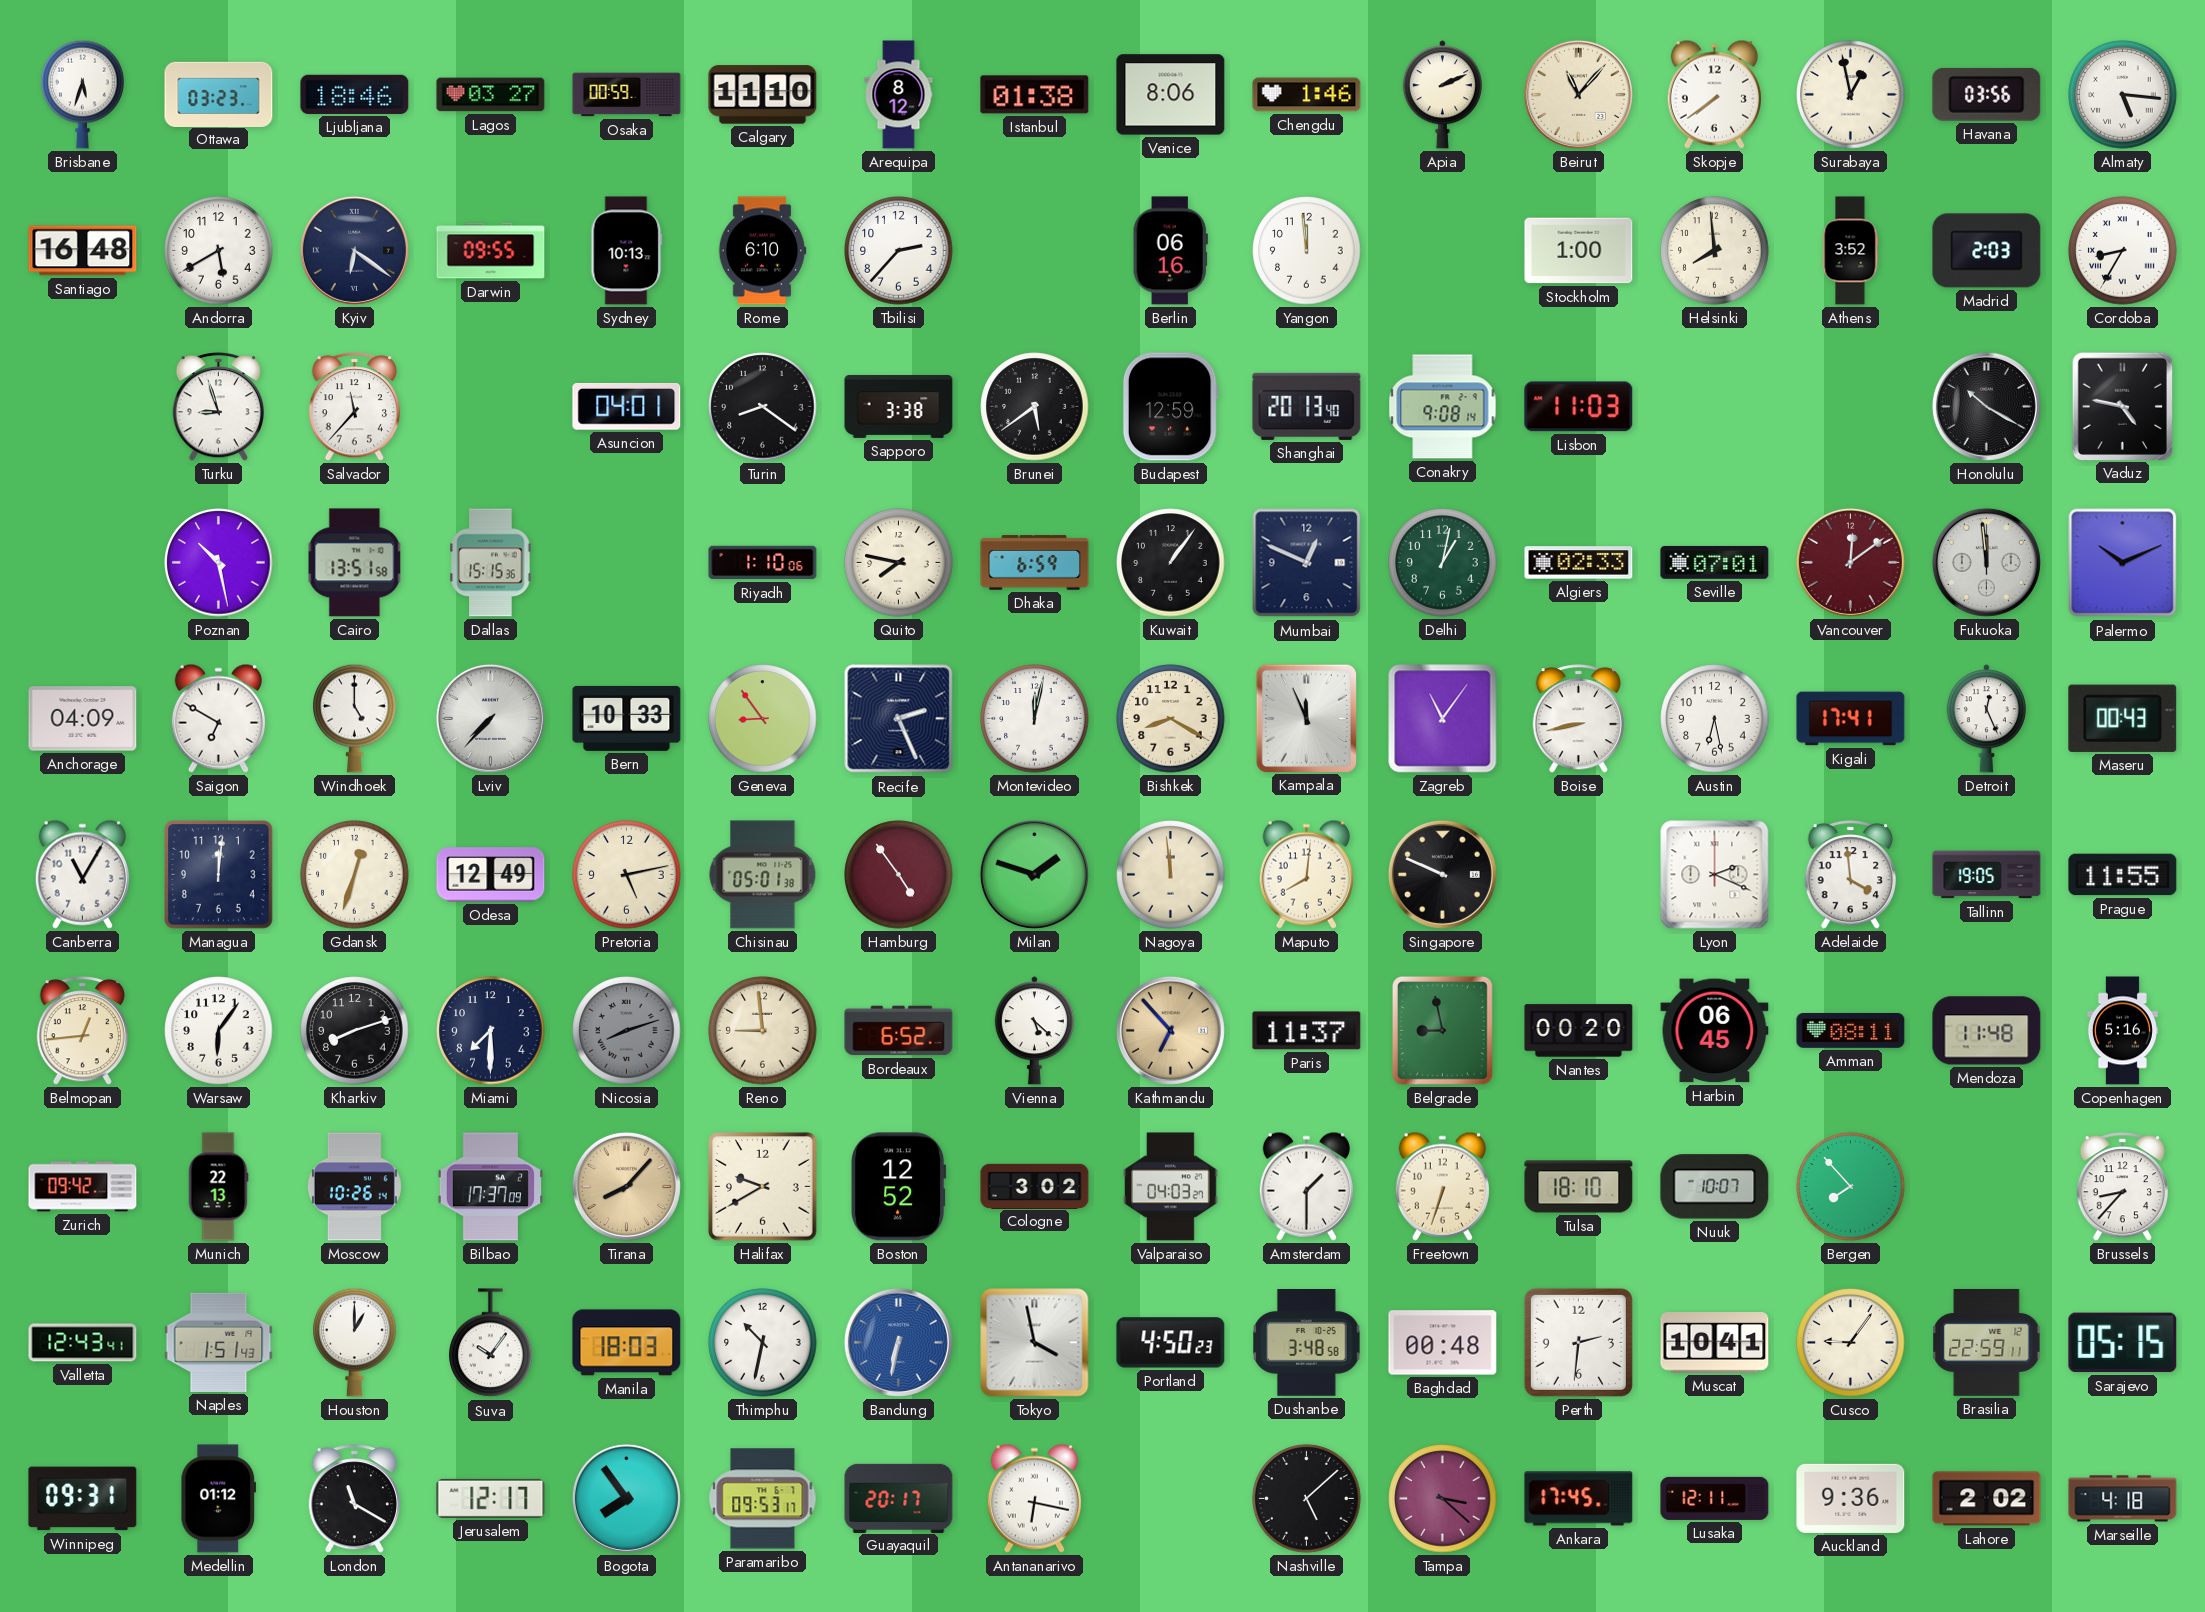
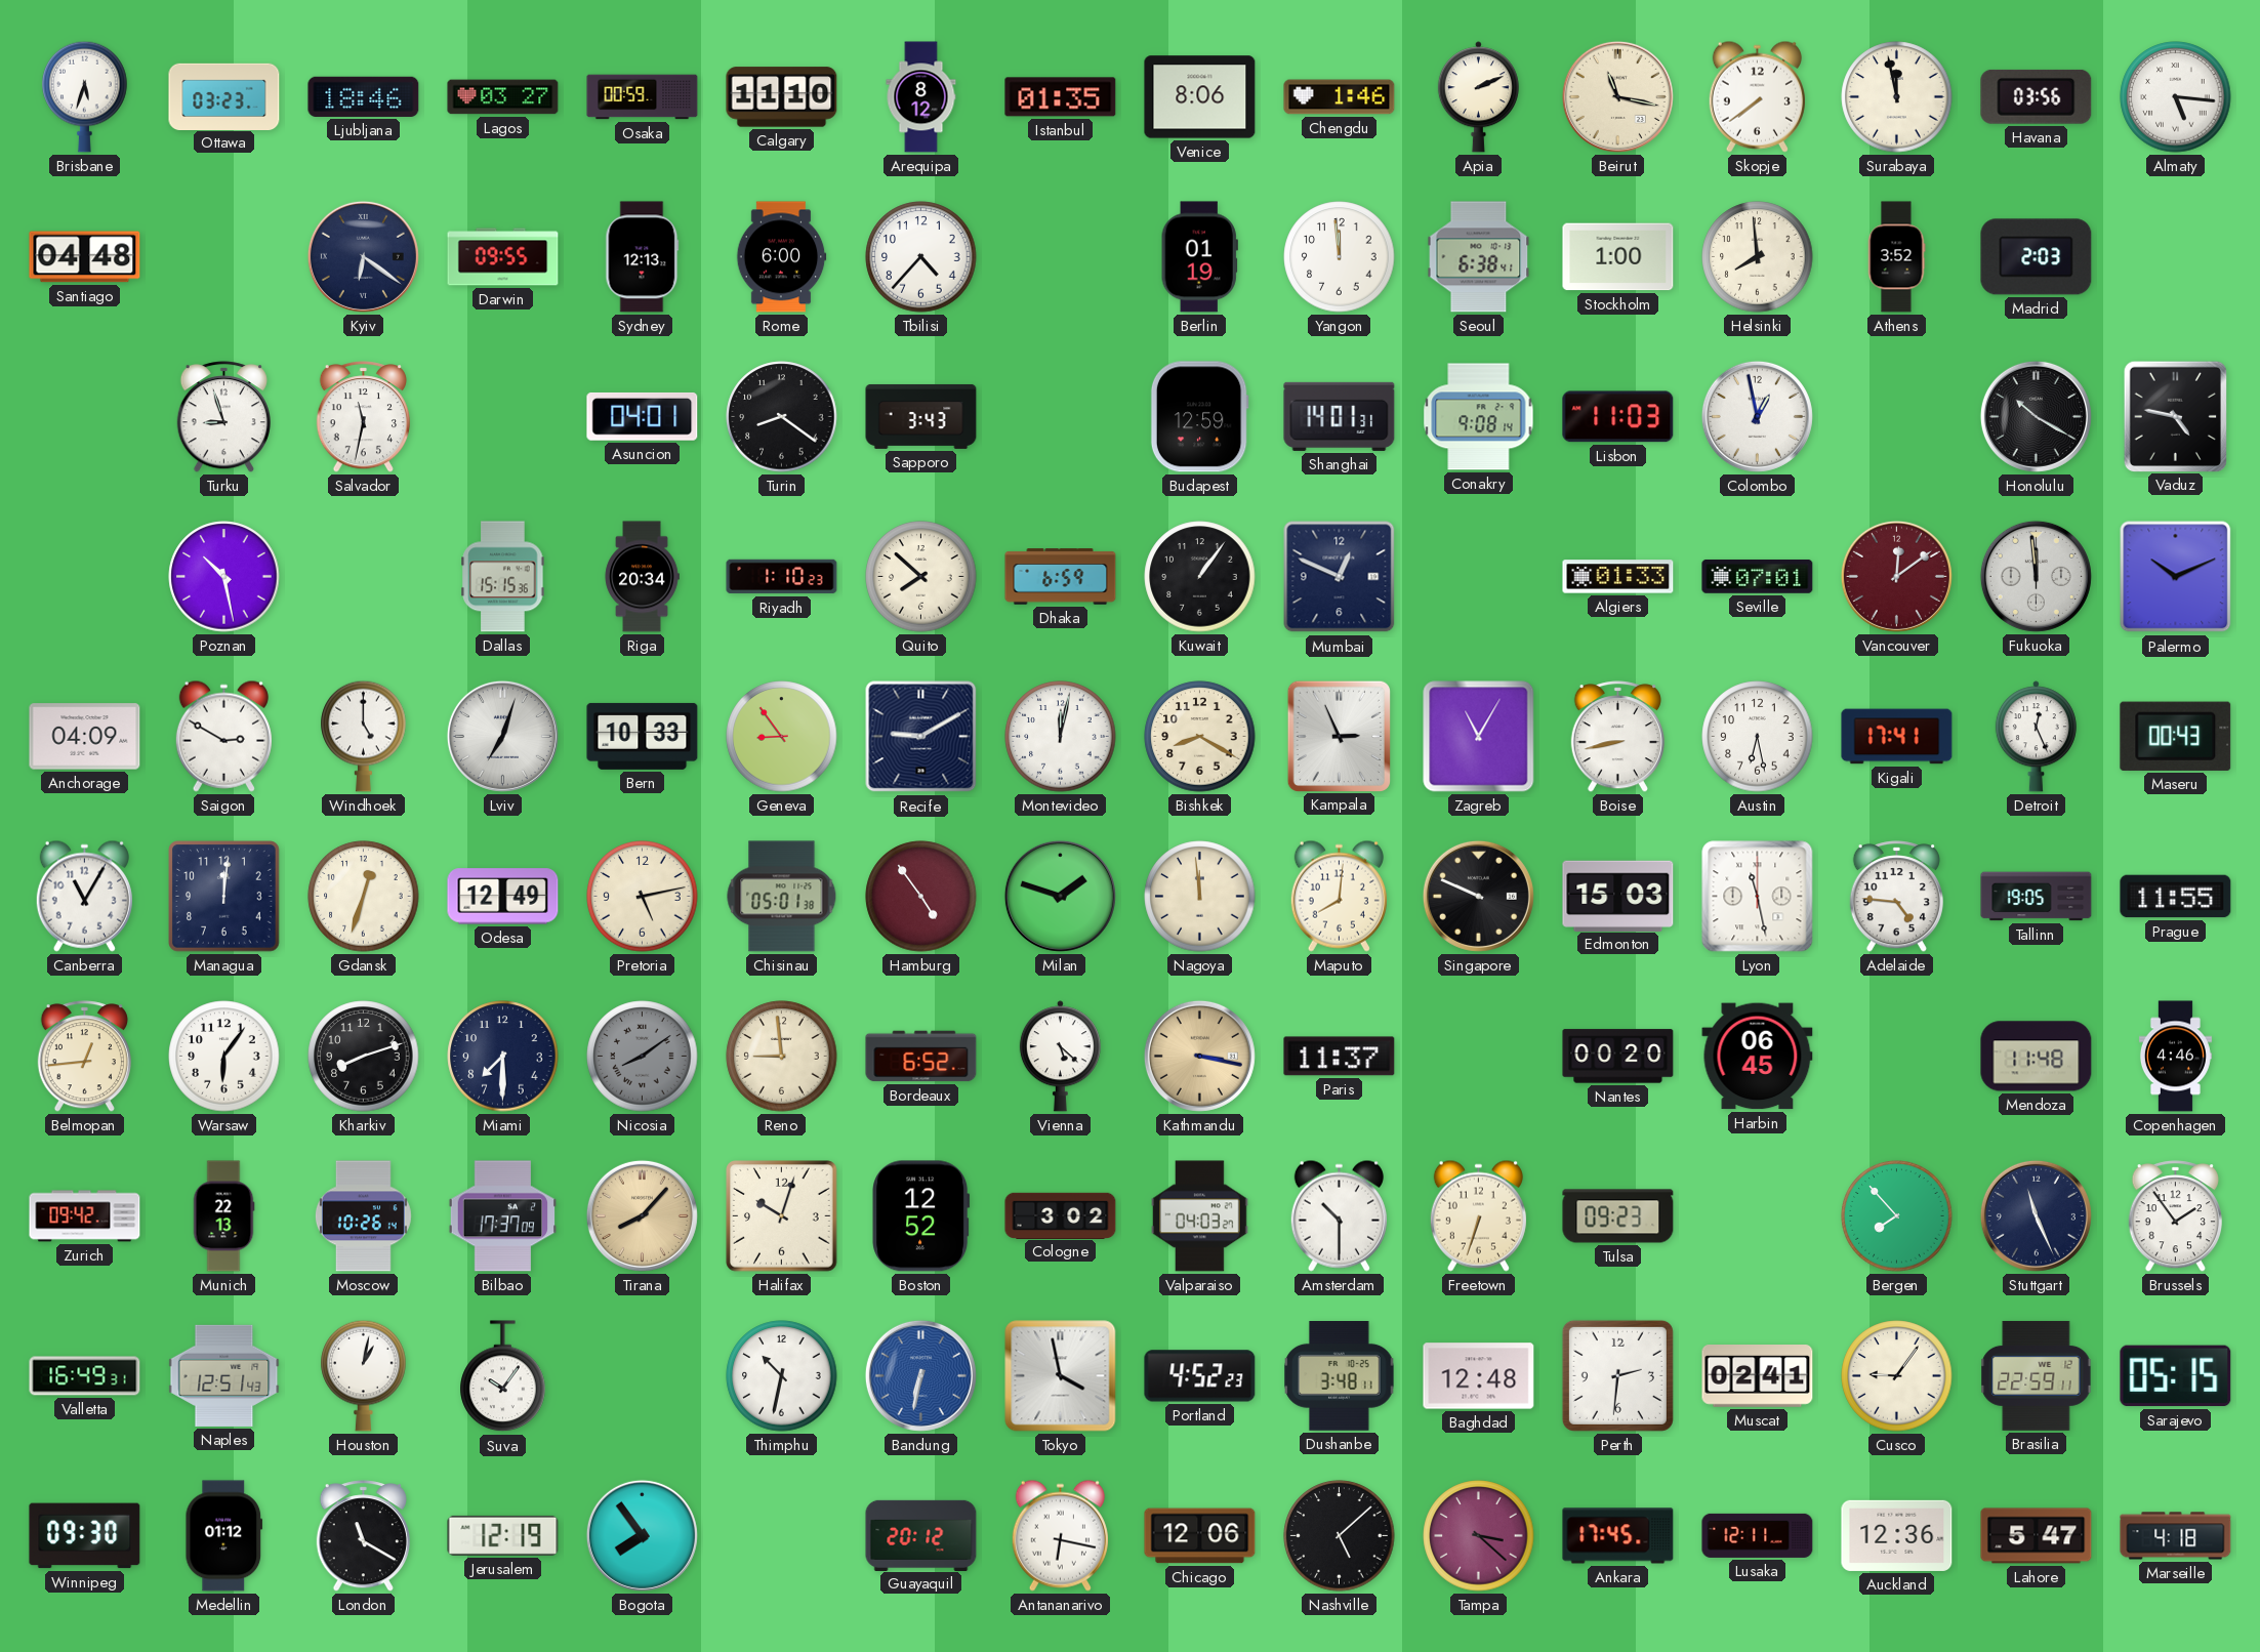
Istanbul: 01:38 -> 01:35
Beirut: 11:07 -> 11:17
Surabaya: 12:58 -> 11:58
Santiago: 16:48 -> 04:48
Andorra: 5:40 -> none
Sydney: 10:13 -> 12:13
Rome: 6:10 -> 6:00
Tbilisi: 2:37 -> 4:37
Berlin: 06:16 -> 01:19
Seoul: none -> 6:38
Cordoba: 8:35 -> none
Salvador: 11:37 -> 11:32
Sapporo: 3:38 -> 3:43
Brunei: 5:39 -> none
Shanghai: 20:13 -> 14:01
Colombo: none -> 12:58
Cairo: 13:51 -> none
Riga: none -> 20:34
Riyadh: 1:10:06 -> 1:10:23
Quito: 7:47 -> 7:52
Delhi: 1:02 -> none
Algiers: 02:33 -> 01:33
Saigon: 6:50 -> 2:50
Lviv: 7:37 -> 7:03
Recife: 2:26 -> 9:10
Kampala: 11:56 -> 2:56
Zagreb: 11:06 -> 11:05
Edmonton: none -> 15:03
Lyon: 2:19 -> 11:28
Adelaide: 3:59 -> 4:46
Nicosia: 8:12 -> 8:09
Kathmandu: 6:53 -> 3:17
Belgrade: 8:58 -> none
Amman: 08:11 -> none
Copenhagen: 5:16 -> 4:46
Halifax: 9:40 -> 10:03
Amsterdam: 1:30 -> 10:30
Tulsa: 18:10 -> 09:23
Nuuk: 10:07 -> none
Stuttgart: none -> 11:26
Brussels: 8:37 -> 1:54
Valletta: 12:43 -> 16:49
Naples: 1:51 -> 12:51
Houston: 1:00 -> 1:02
Manila: 18:03 -> none
Portland: 4:50 -> 4:52
Dushanbe: 3:48:58 -> 3:48:11
Baghdad: 00:48 -> 12:48
Muscat: 10:41 -> 02:41
Winnipeg: 09:31 -> 09:30
Jerusalem: 12:17 -> 12:19
Paramaribo: 09:53 -> none
Guayaquil: 20:17 -> 20:12
Chicago: none -> 12:06
Auckland: 9:36 -> 12:36
Lahore: 2:02 -> 5:47
